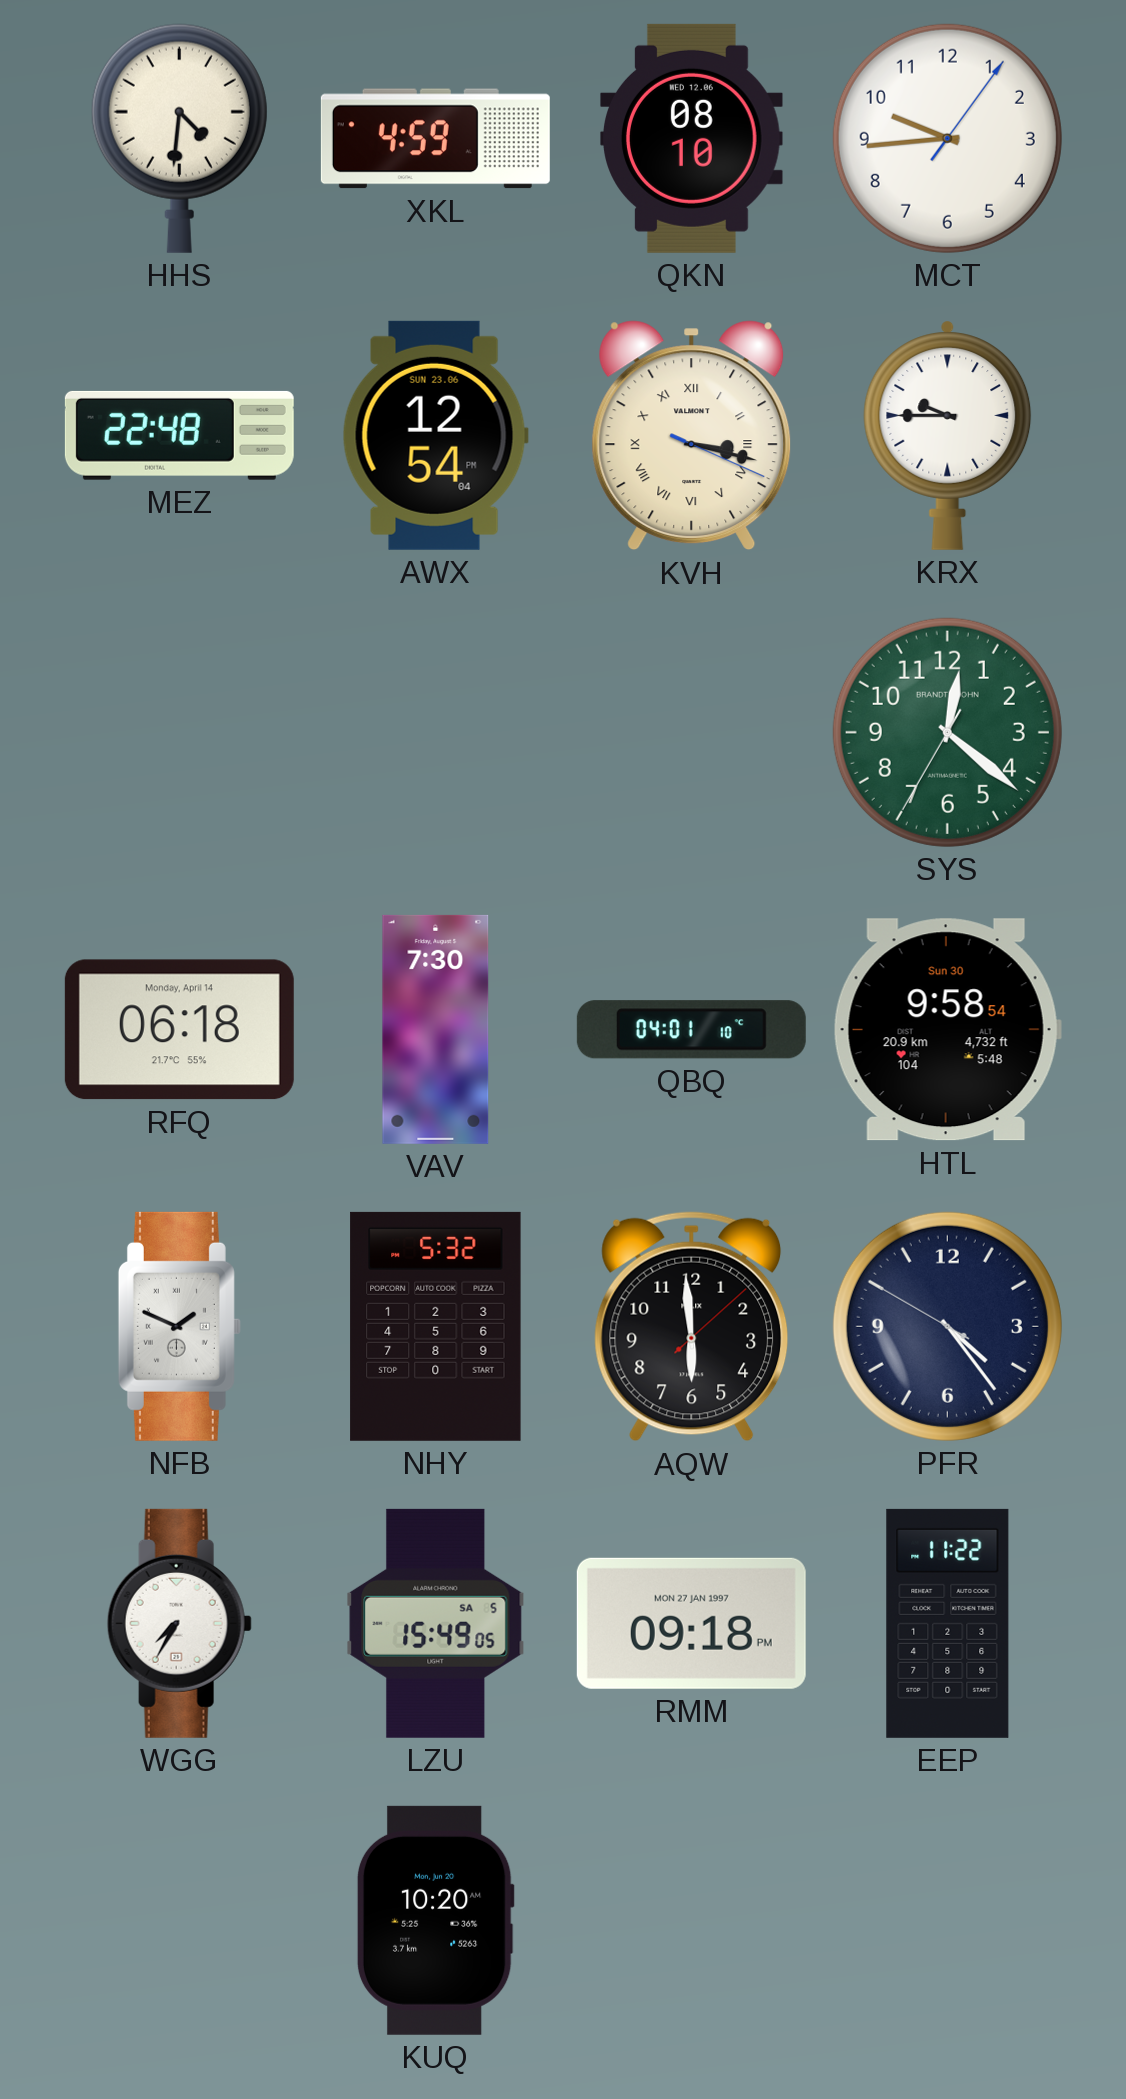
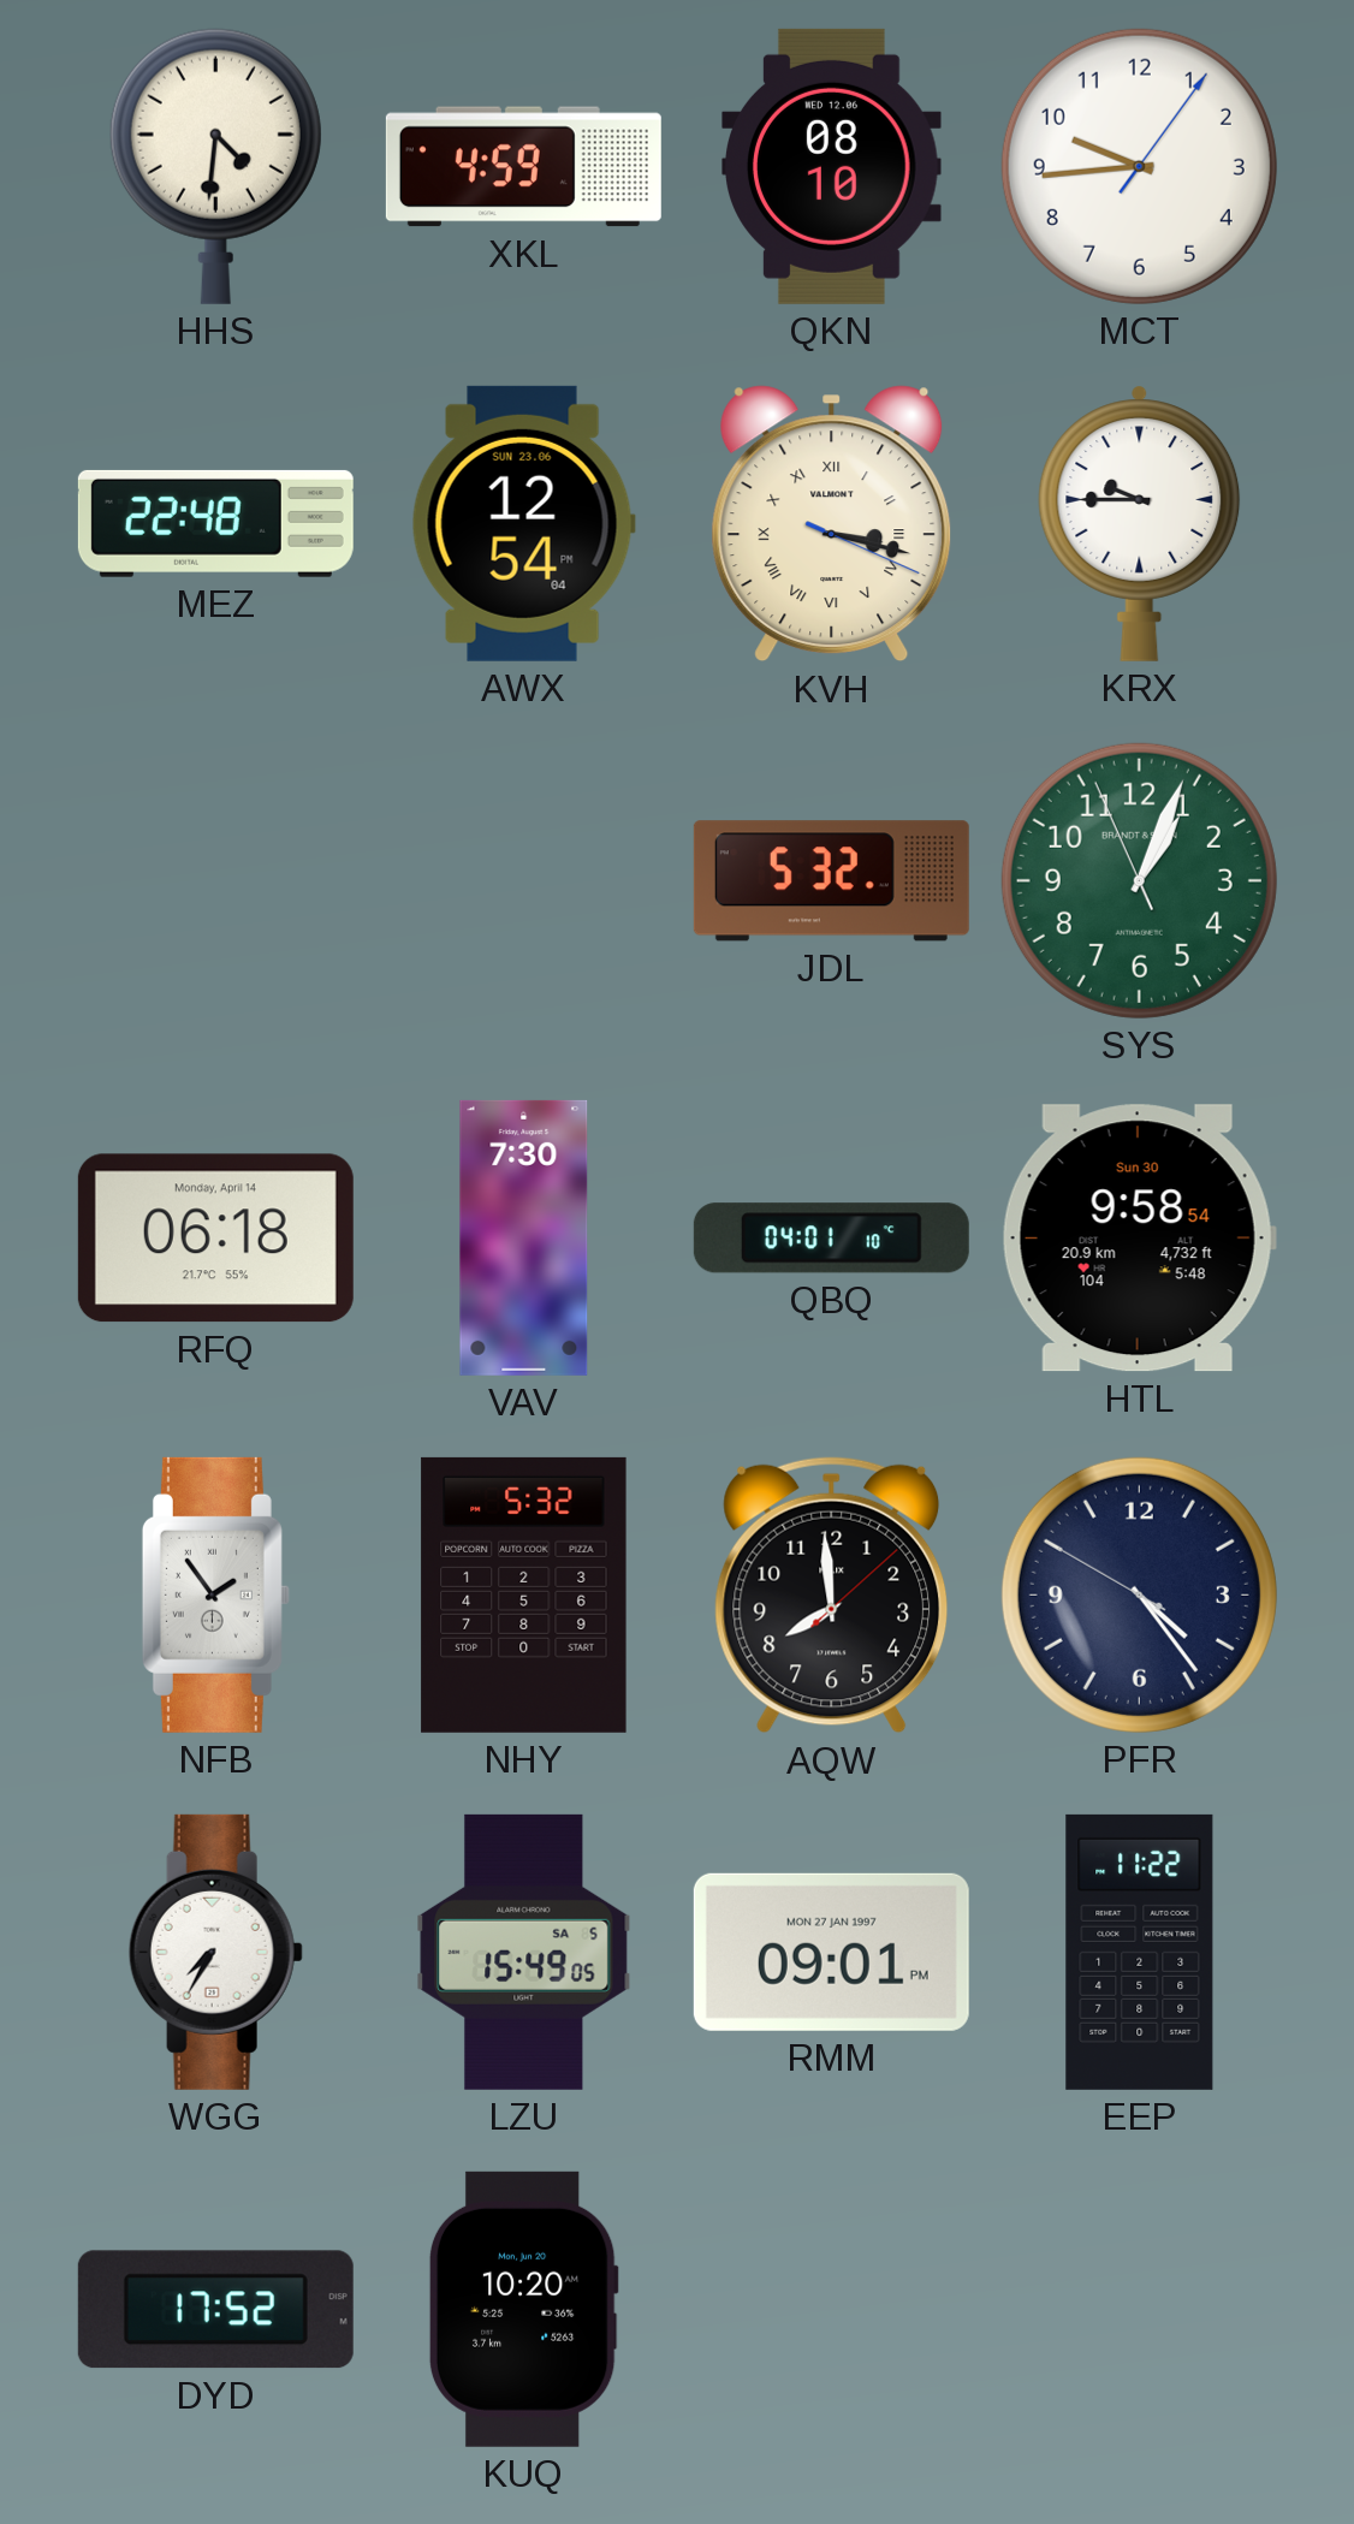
JDL: none -> 5:32
SYS: 12:21 -> 1:03
NFB: 1:49 -> 1:54
AQW: 5:59 -> 7:59
RMM: 09:18 -> 09:01
DYD: none -> 17:52
